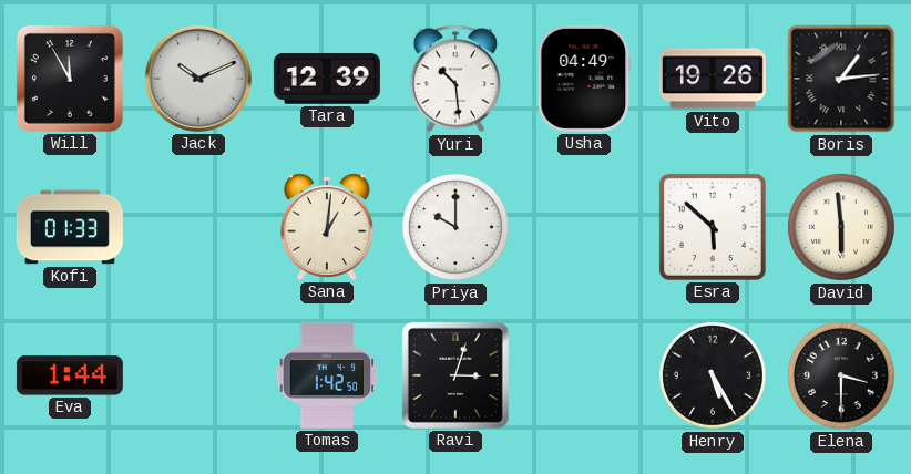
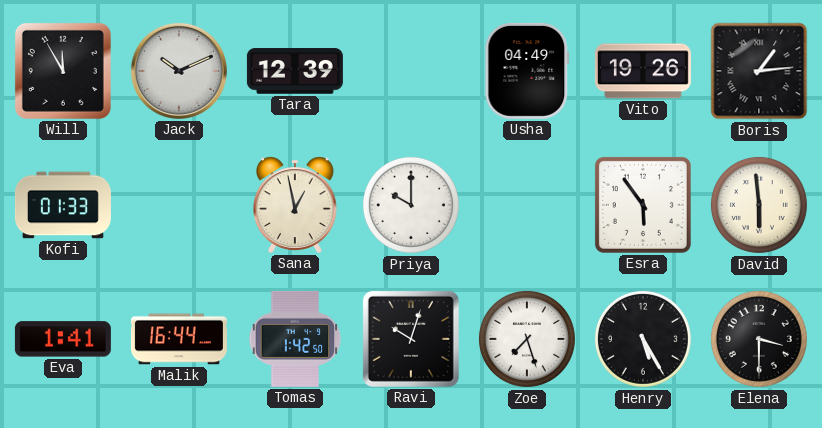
Yuri: 10:29 -> none
Sana: 1:01 -> 12:58
Esra: 5:52 -> 5:54
Eva: 1:44 -> 1:41
Malik: none -> 16:44
Ravi: 3:03 -> 10:03
Zoe: none -> 7:27
